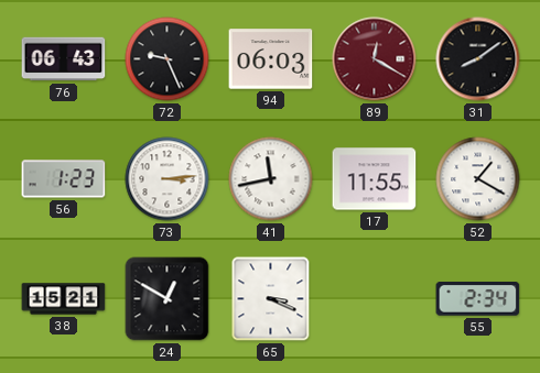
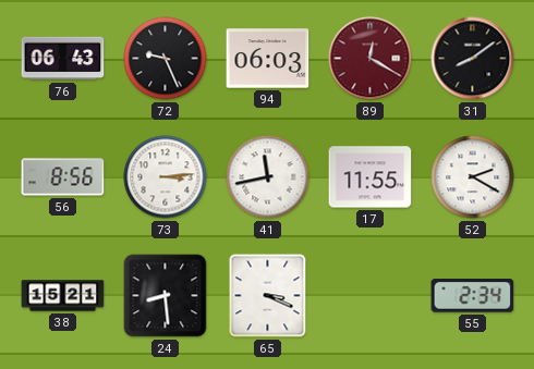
56: 1:23 -> 8:56
52: 1:20 -> 2:20
24: 12:50 -> 8:29
